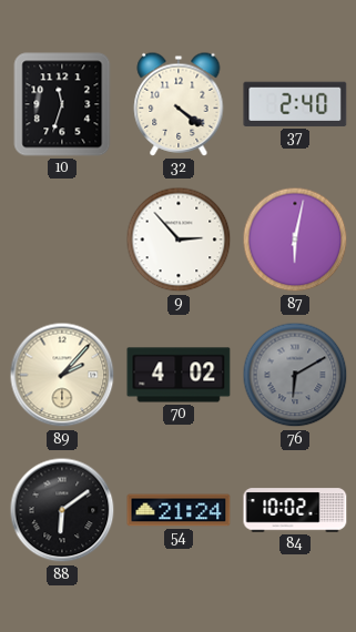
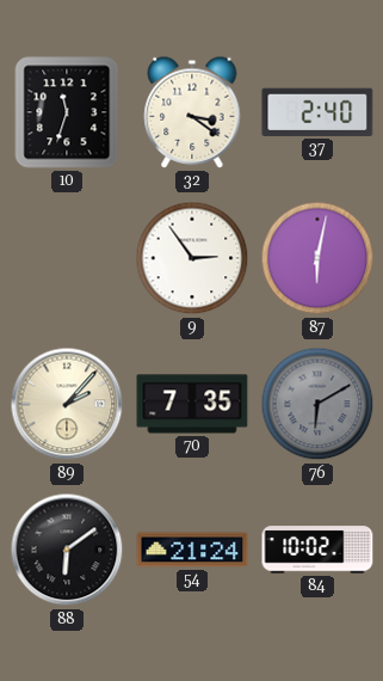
32: 4:21 -> 3:21
9: 2:53 -> 2:54
70: 4:02 -> 7:35
